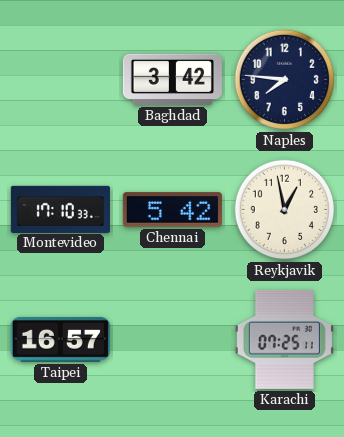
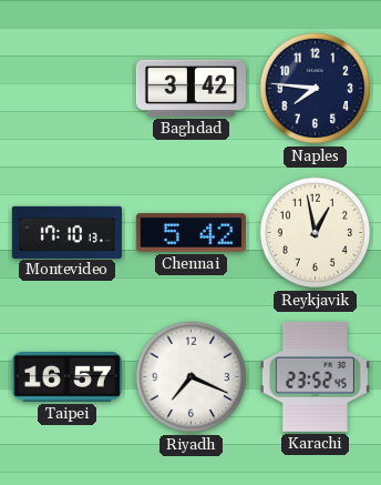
Montevideo: 17:10:33 -> 17:10:13
Riyadh: none -> 7:19
Karachi: 07:25 -> 23:52
